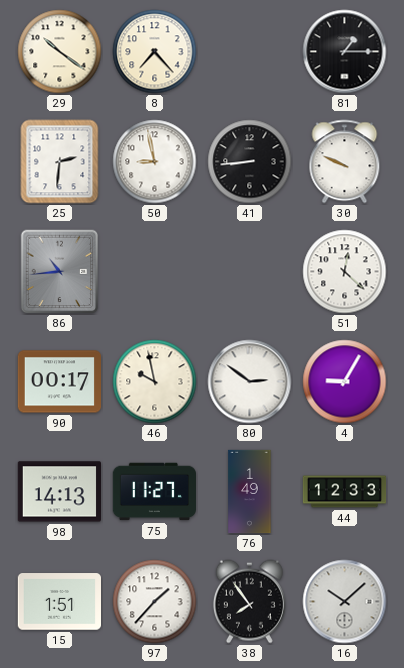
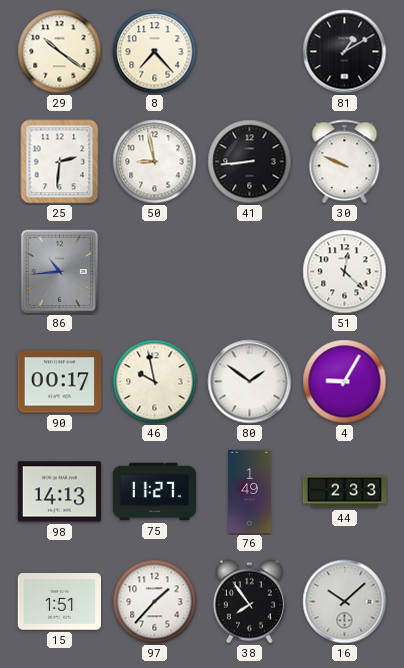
81: 1:15 -> 1:10
80: 2:51 -> 1:51
44: 12:33 -> 2:33
